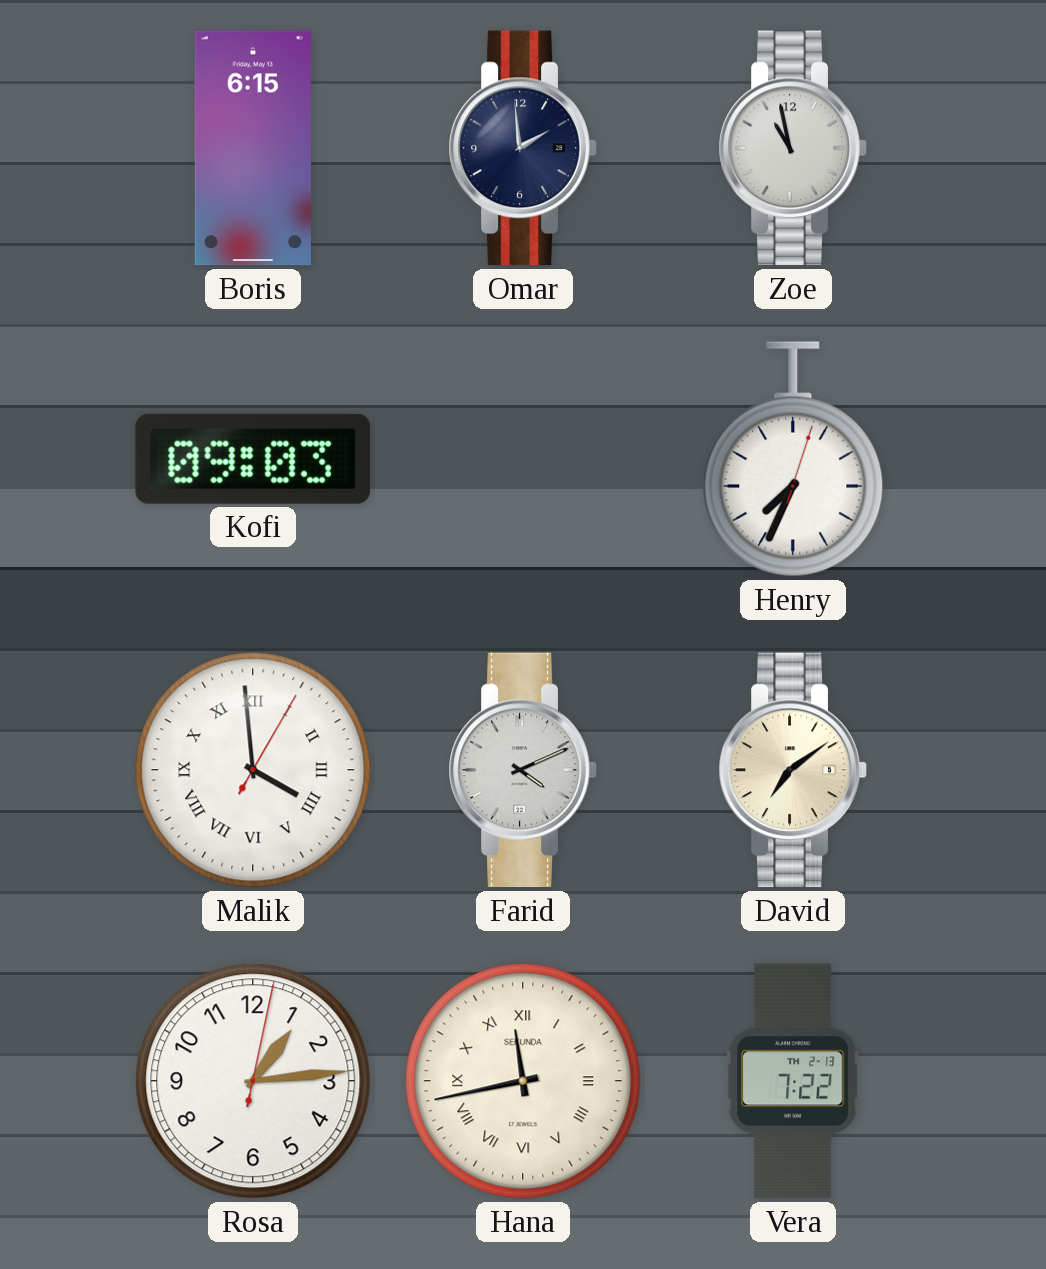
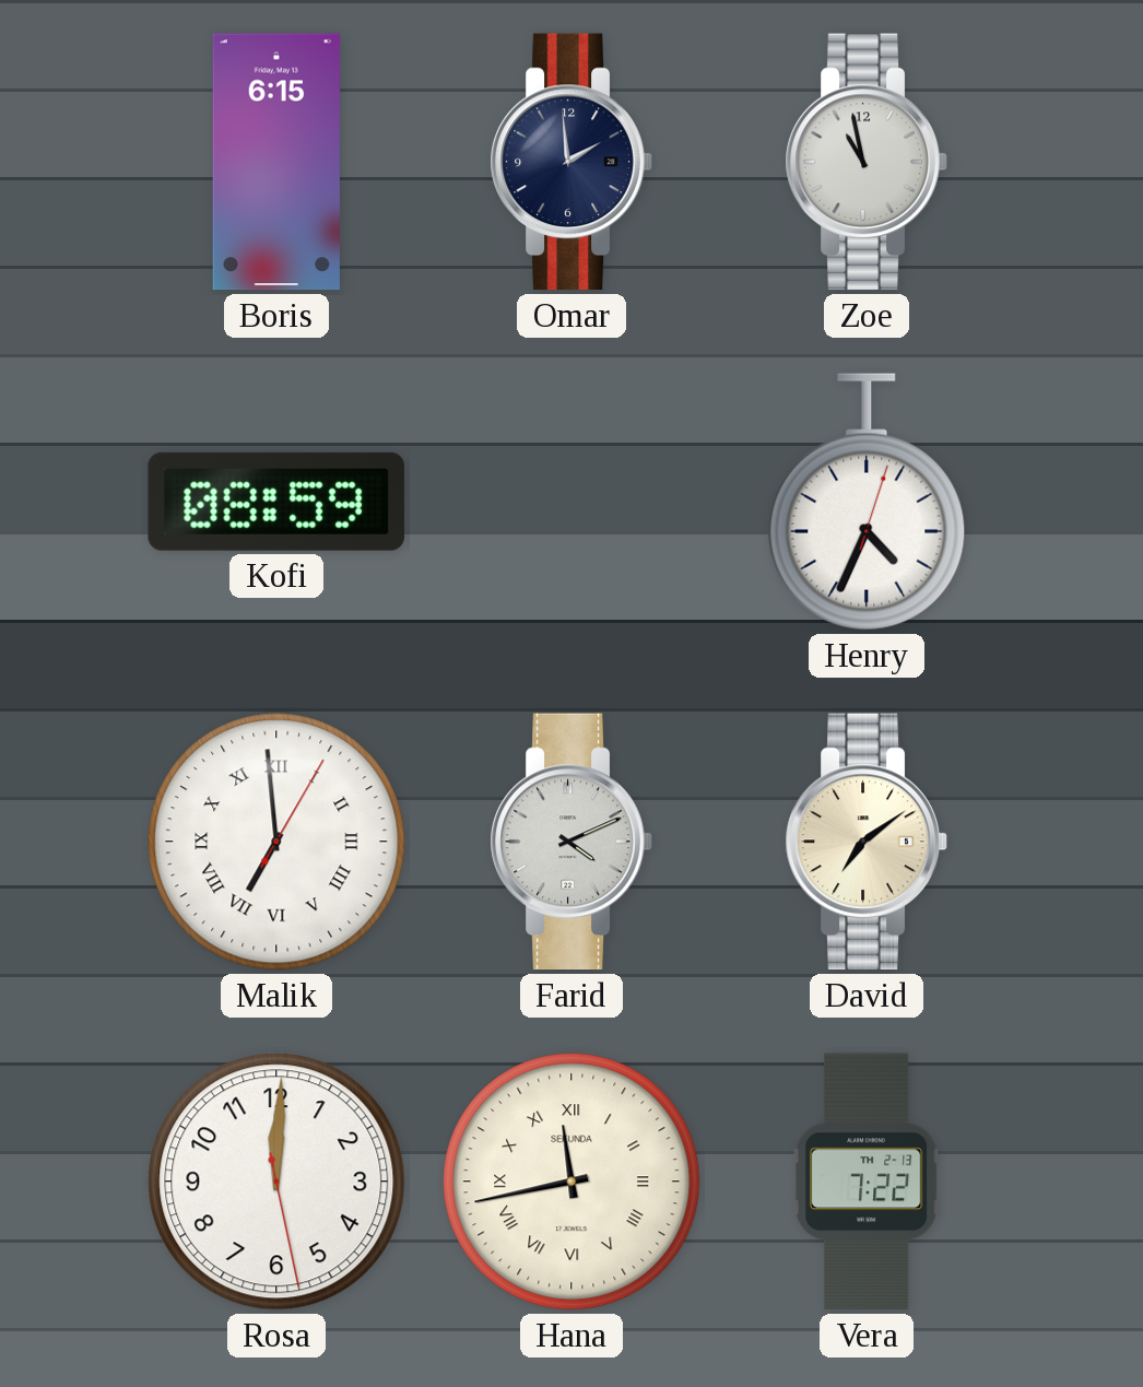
Kofi: 09:03 -> 08:59
Henry: 7:34 -> 4:34
Malik: 3:59 -> 6:59
Rosa: 1:14 -> 12:00
